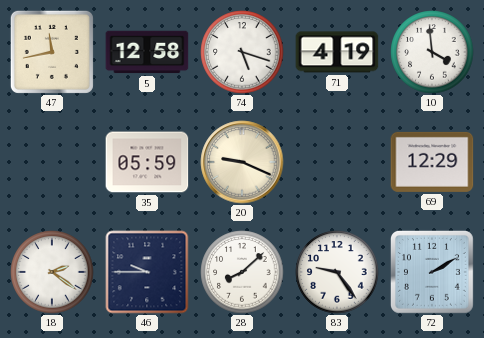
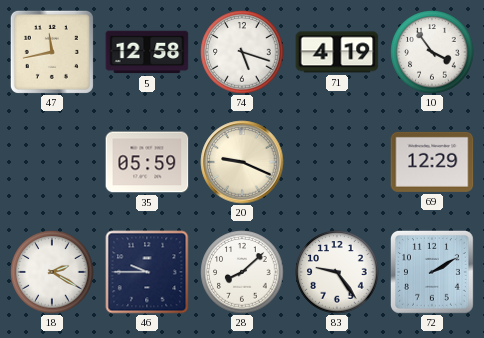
10: 3:59 -> 3:54
18: 2:21 -> 2:20
